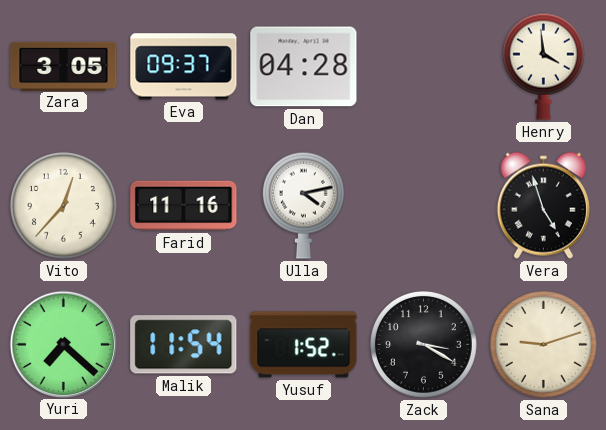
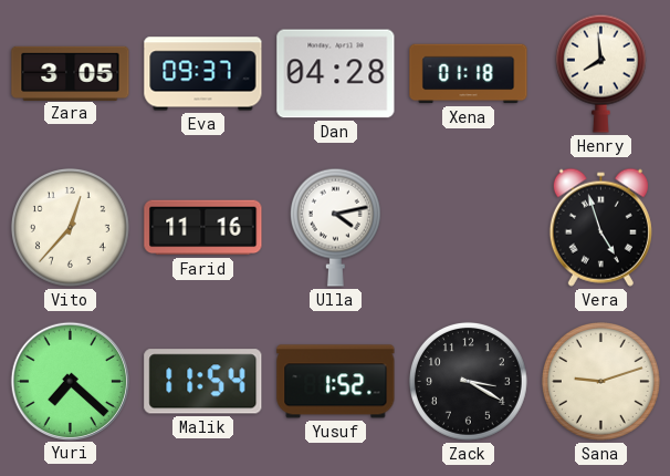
Xena: none -> 01:18
Henry: 3:59 -> 7:59
